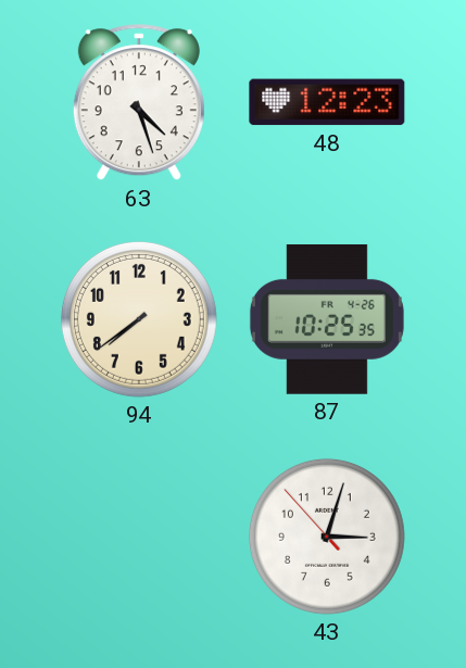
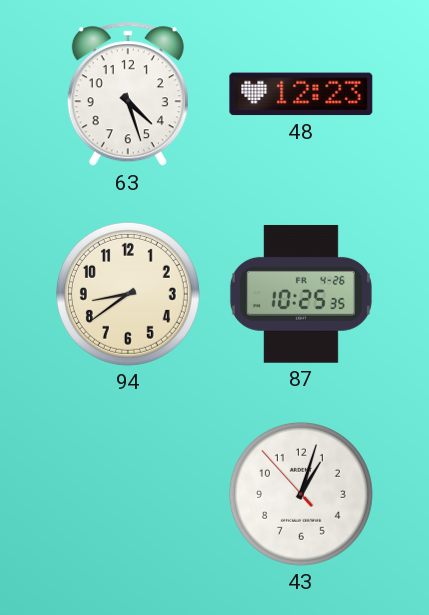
94: 7:39 -> 8:39
43: 3:02 -> 1:02
